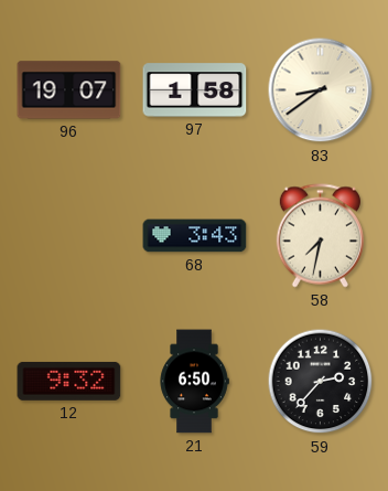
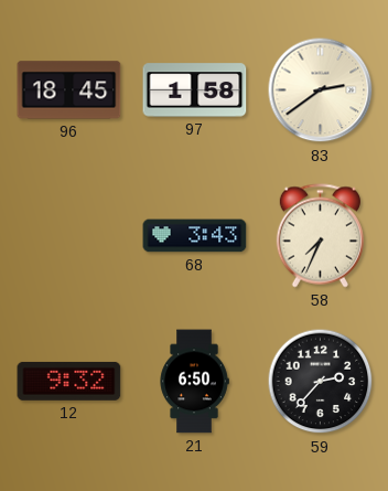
96: 19:07 -> 18:45
83: 8:39 -> 2:39
58: 7:32 -> 7:34
